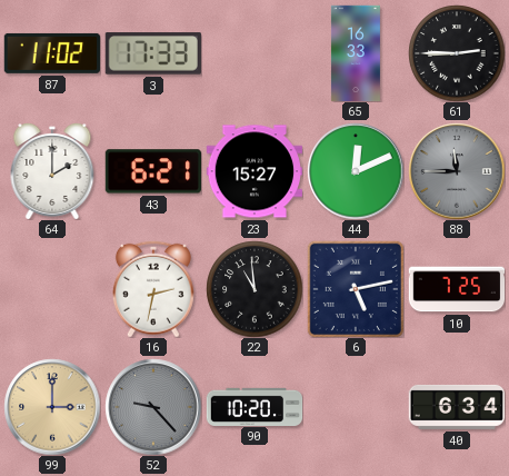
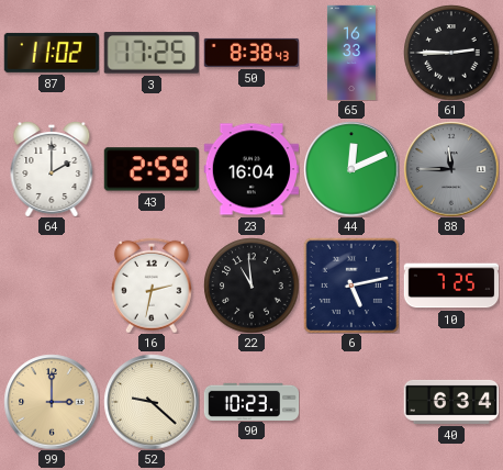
3: 17:33 -> 17:25
50: none -> 8:38
43: 6:21 -> 2:59
23: 15:27 -> 16:04
52: 9:23 -> 9:22
52 dial: grey -> cream
90: 10:20 -> 10:23
